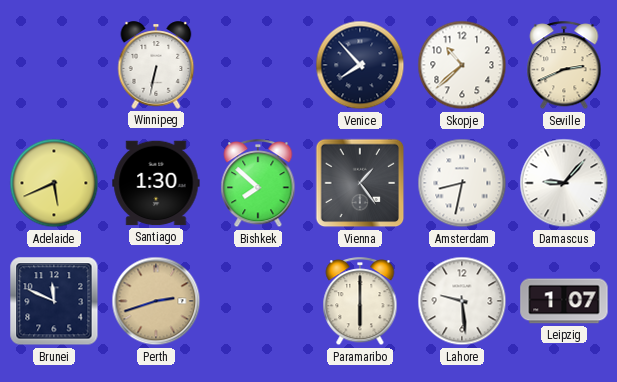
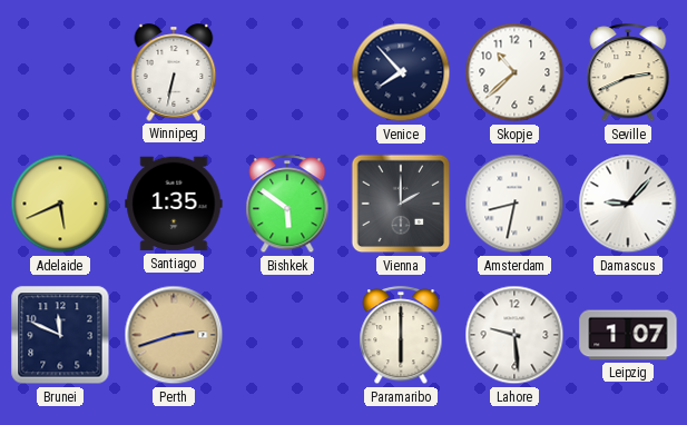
Santiago: 1:30 -> 1:35
Bishkek: 7:52 -> 5:51
Vienna: 1:24 -> 2:00
